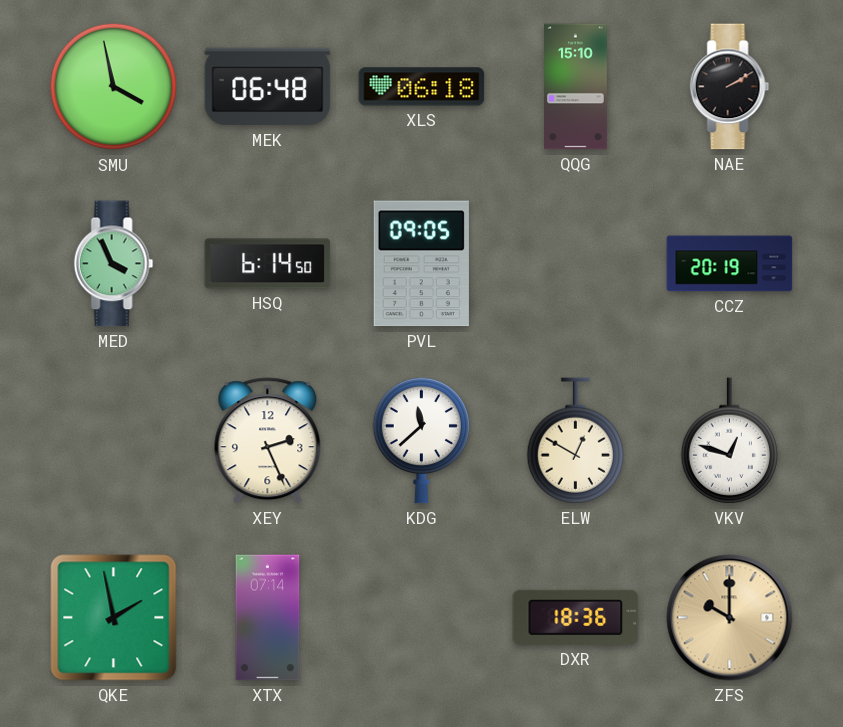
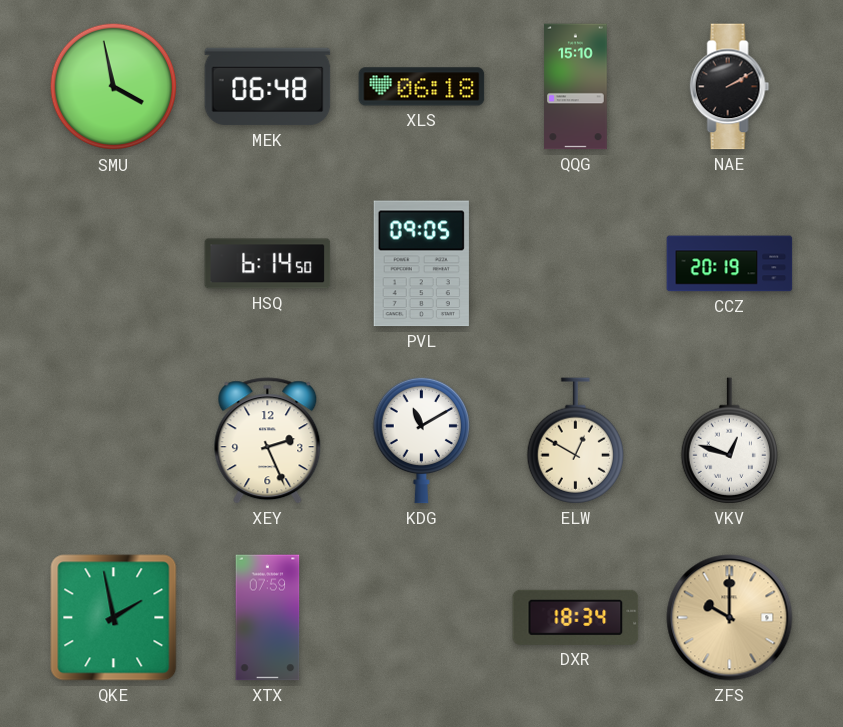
MED: 3:56 -> none
KDG: 11:38 -> 11:10
XTX: 07:14 -> 07:59
DXR: 18:36 -> 18:34
